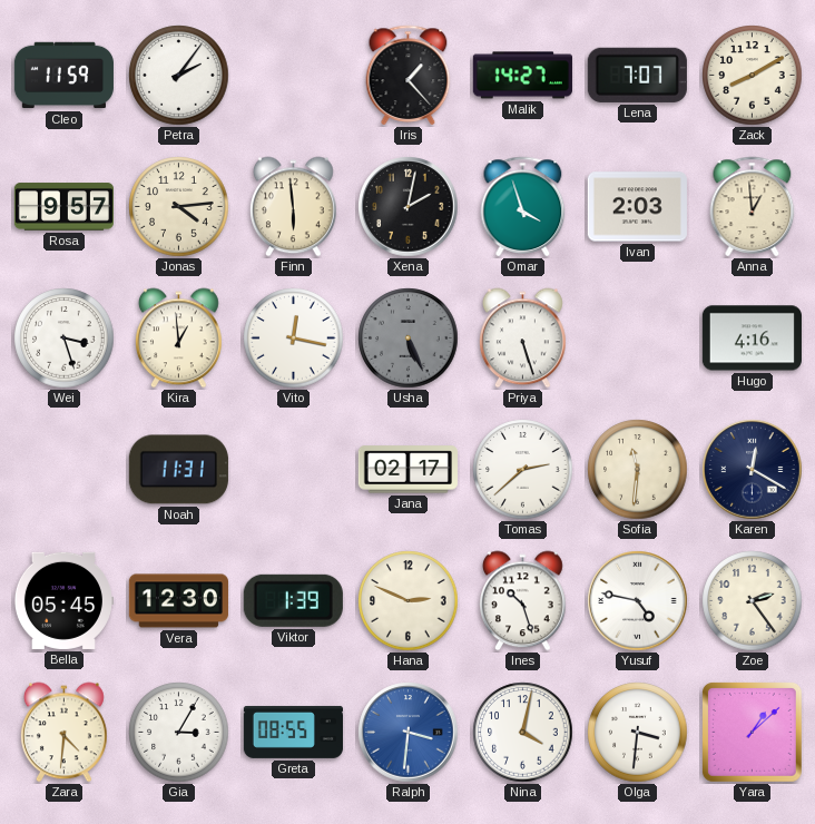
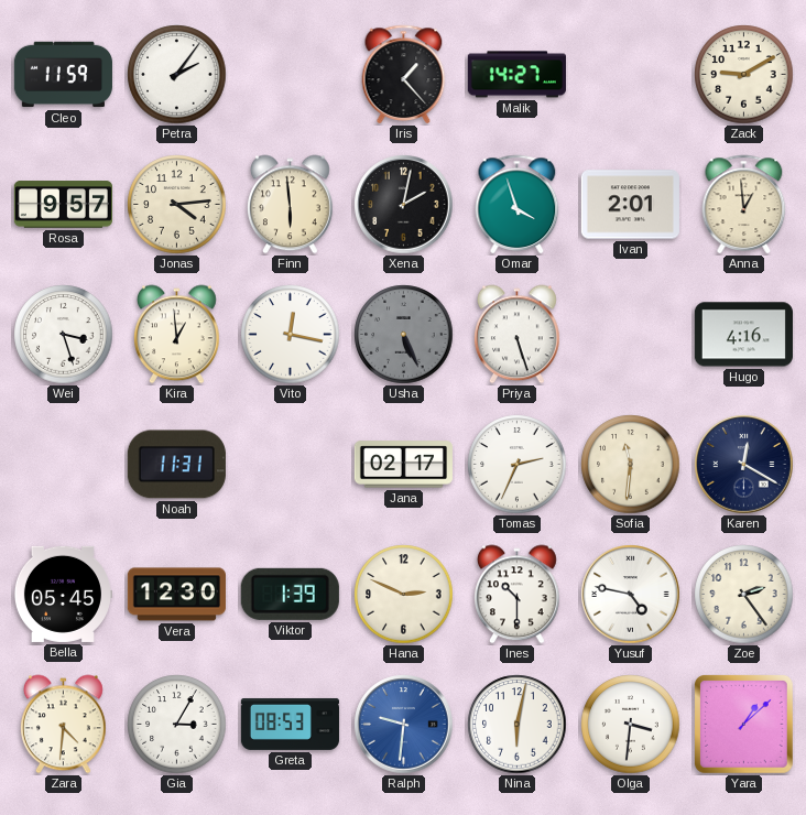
Lena: 7:07 -> none
Zack: 8:10 -> 9:10
Ivan: 2:03 -> 2:01
Tomas: 2:38 -> 2:34
Ines: 10:27 -> 10:30
Greta: 08:55 -> 08:53
Ralph: 3:31 -> 9:31
Nina: 4:02 -> 6:02
